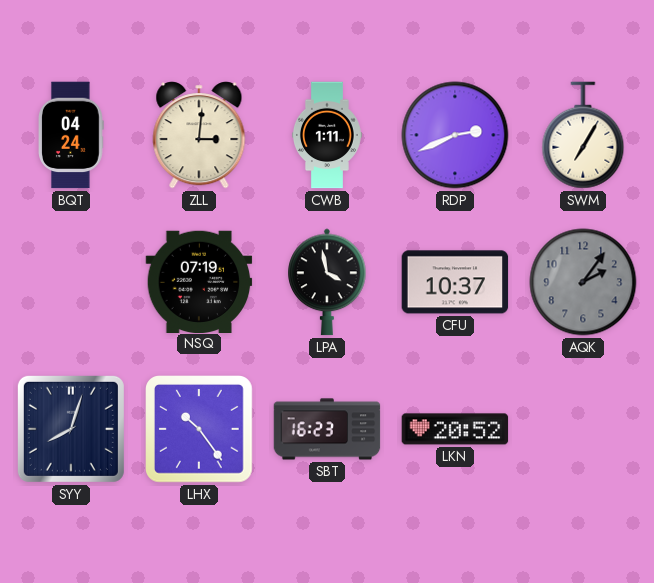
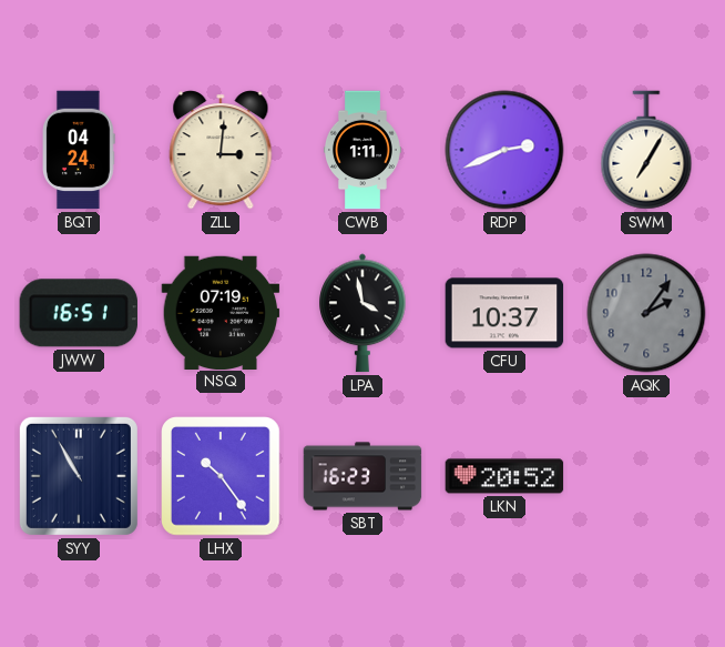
JWW: none -> 16:51
SYY: 8:03 -> 10:55
